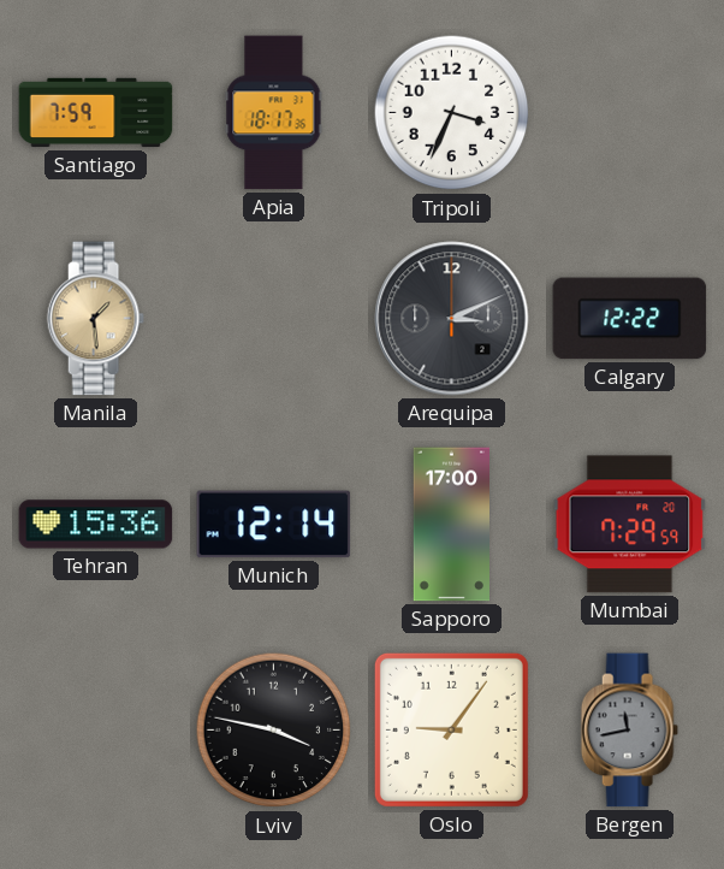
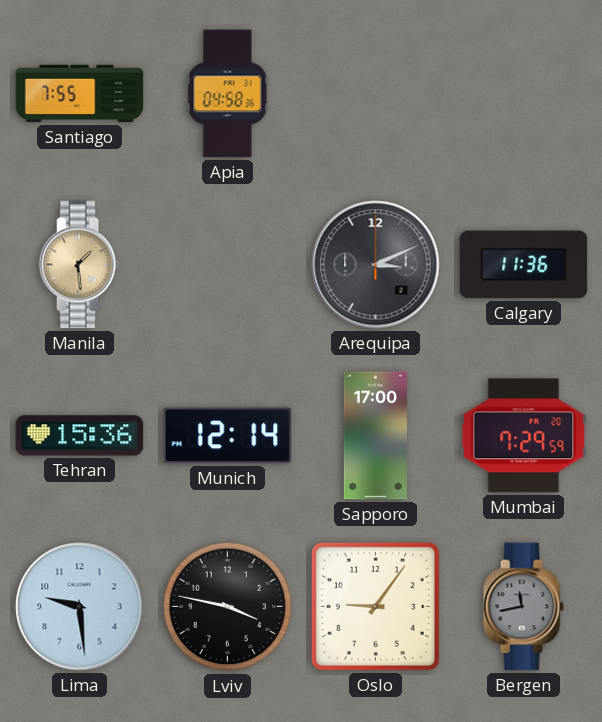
Santiago: 7:59 -> 7:55
Apia: 18:17 -> 04:58
Tripoli: 3:34 -> none
Calgary: 12:22 -> 11:36
Lima: none -> 9:29
